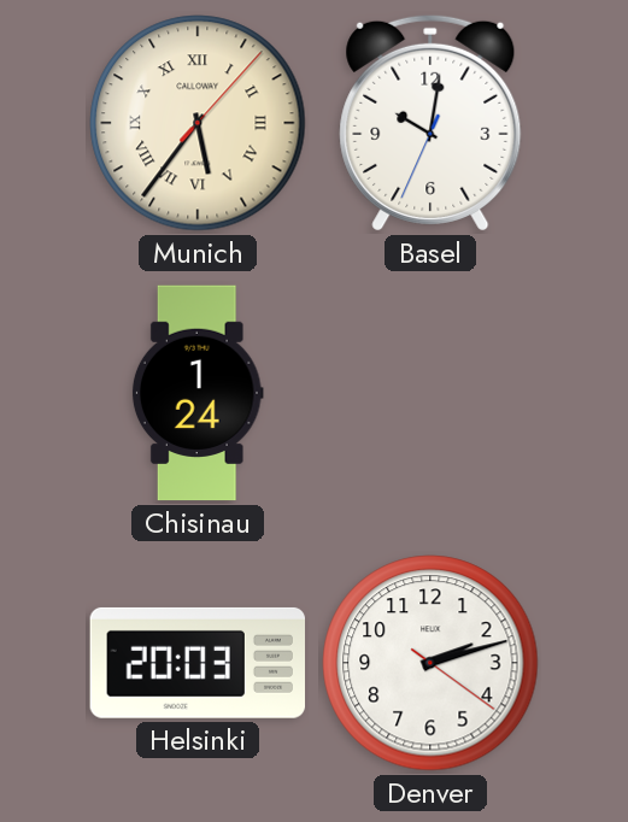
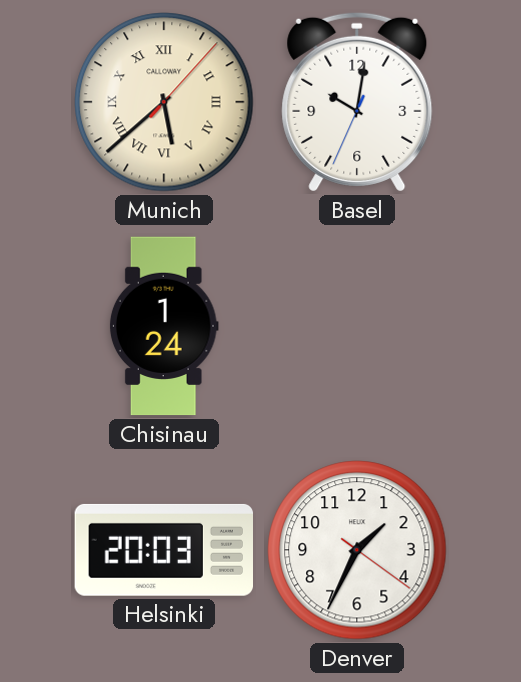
Munich: 5:36 -> 5:38
Denver: 2:12 -> 1:34
